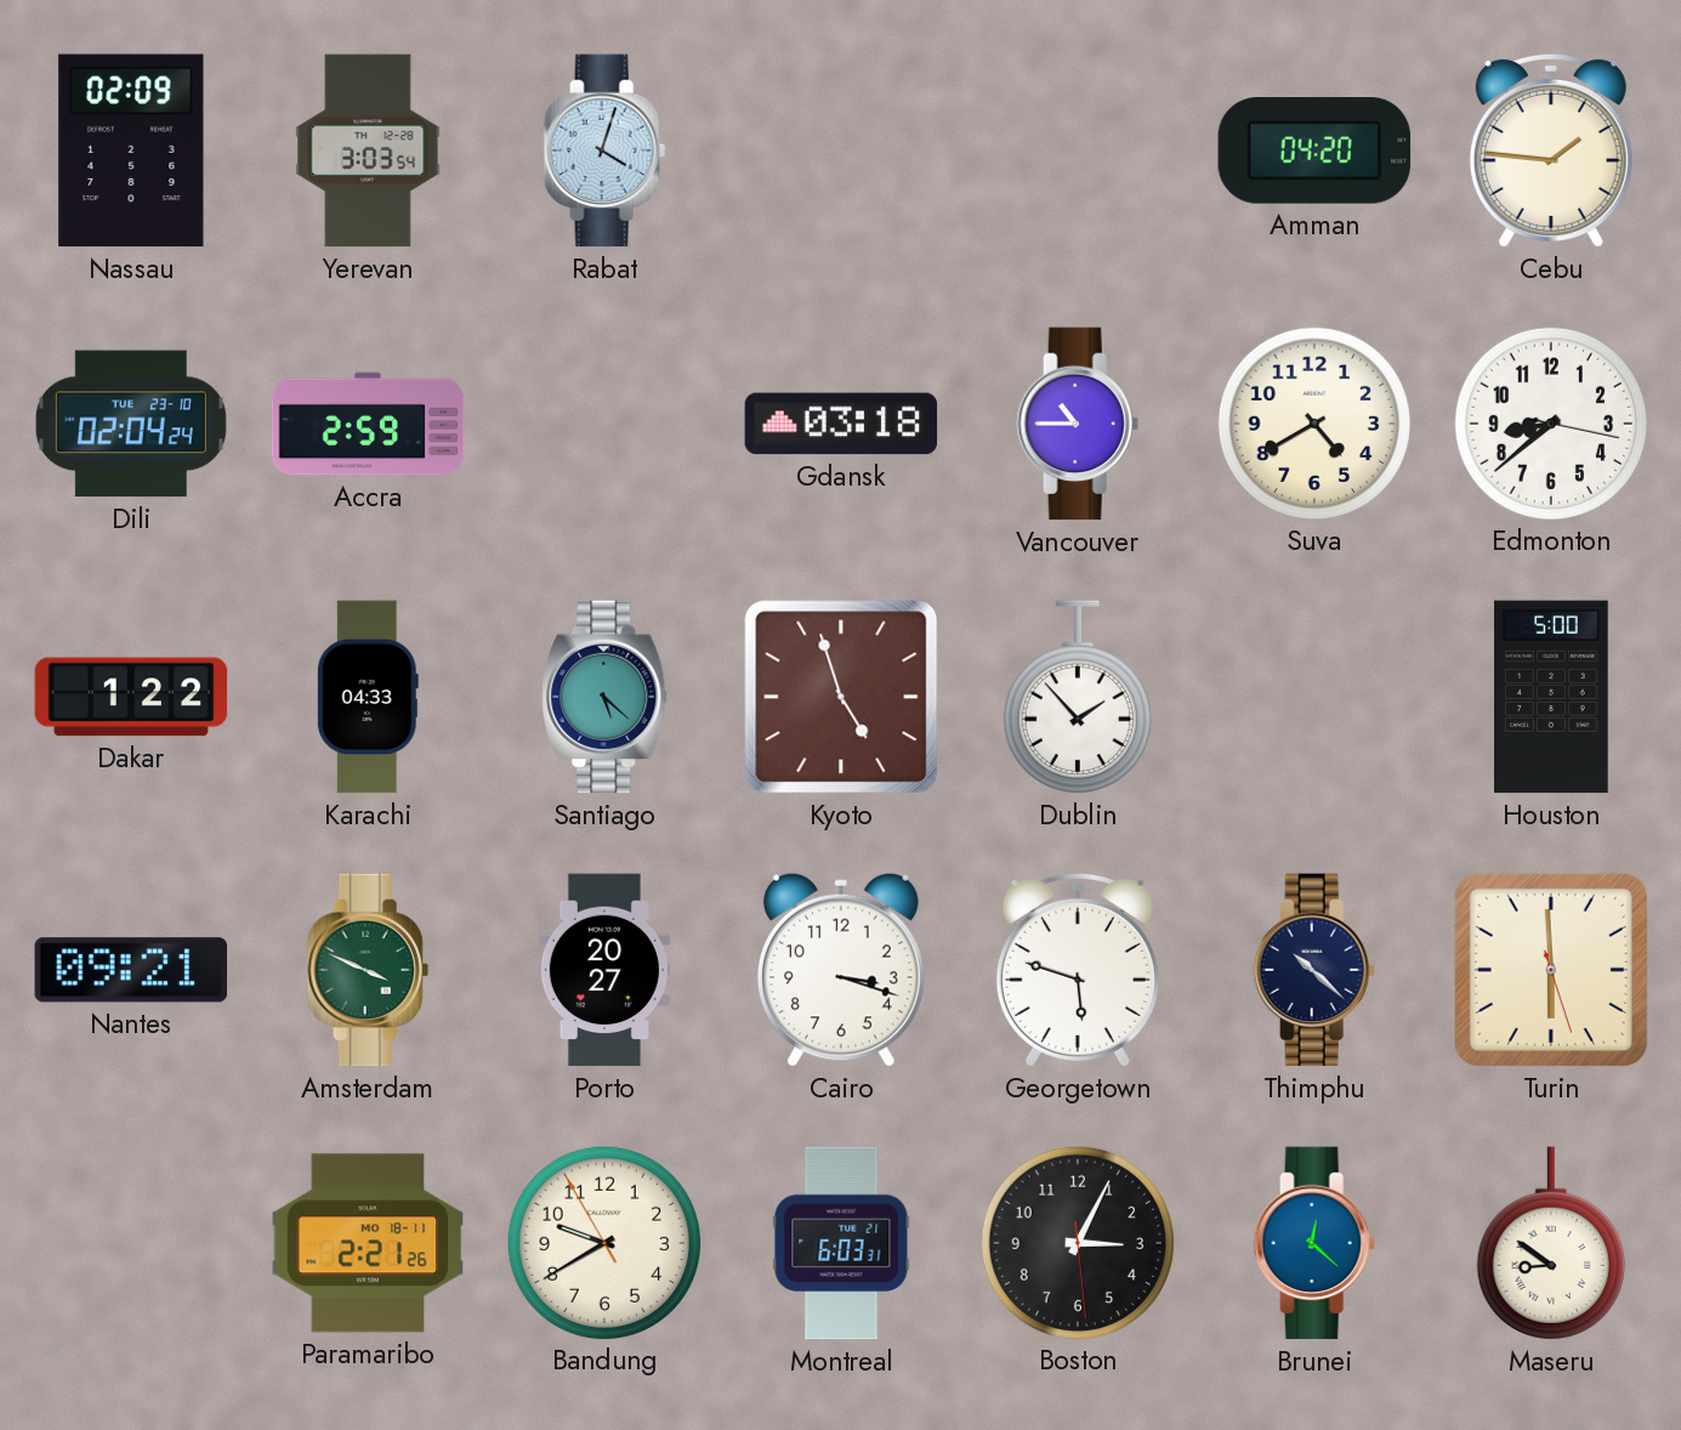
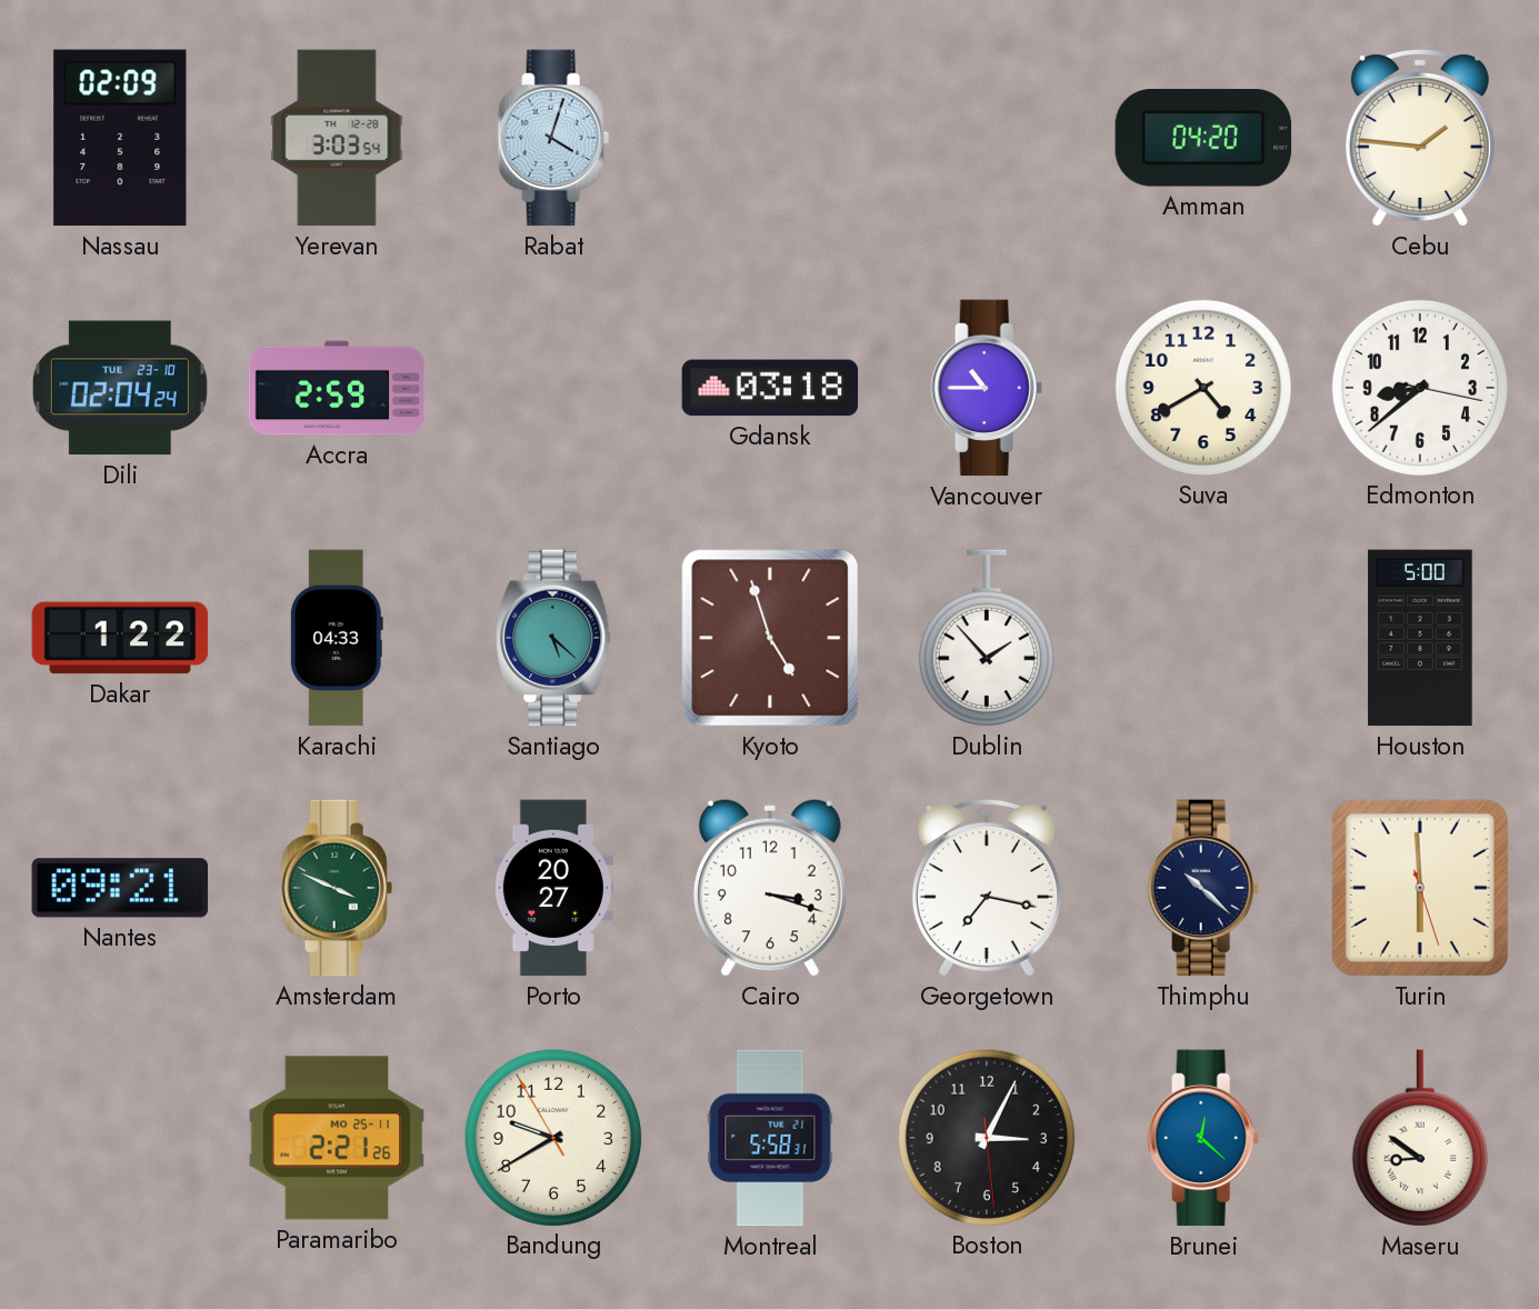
Georgetown: 5:48 -> 7:17
Paramaribo date: MO 18-11 -> MO 25-11
Montreal: 6:03 -> 5:58
